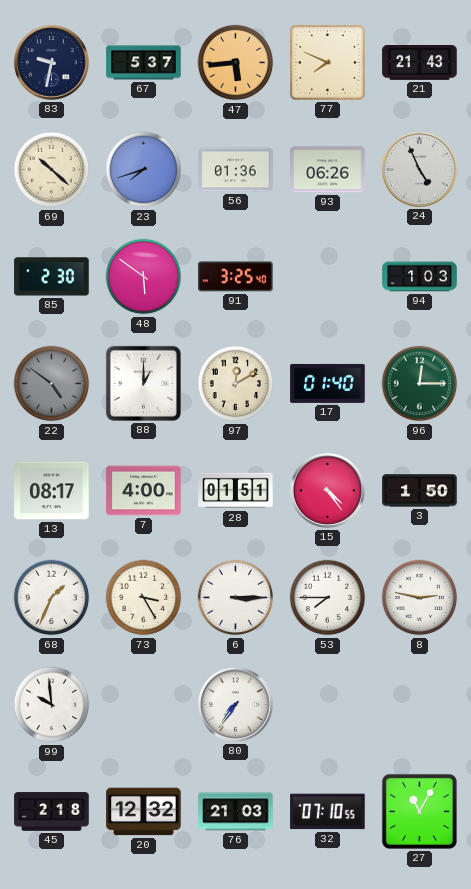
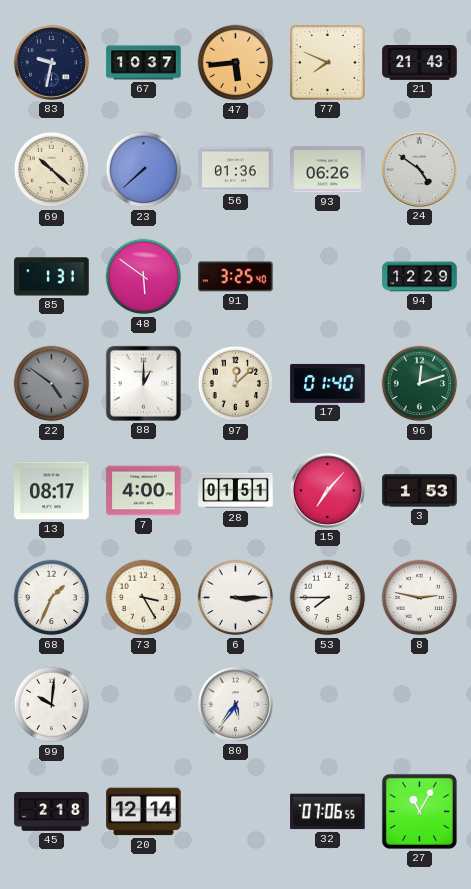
67: 5:37 -> 10:37
23: 7:42 -> 7:38
24: 4:56 -> 4:51
85: 2:30 -> 1:31
94: 1:03 -> 12:29
97: 12:10 -> 12:08
96: 12:15 -> 12:12
15: 4:24 -> 7:07
3: 1:50 -> 1:53
99: 9:59 -> 10:01
80: 7:36 -> 5:36
20: 12:32 -> 12:14
76: 21:03 -> none
32: 07:10 -> 07:06
